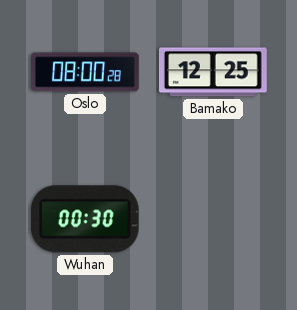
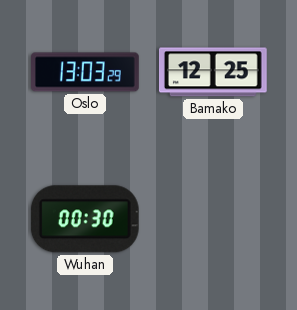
Oslo: 08:00 -> 13:03
